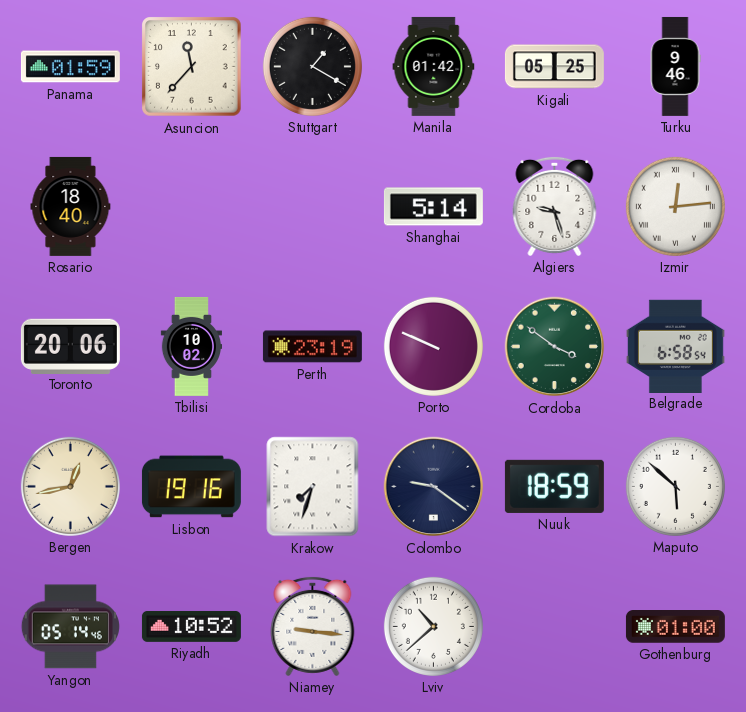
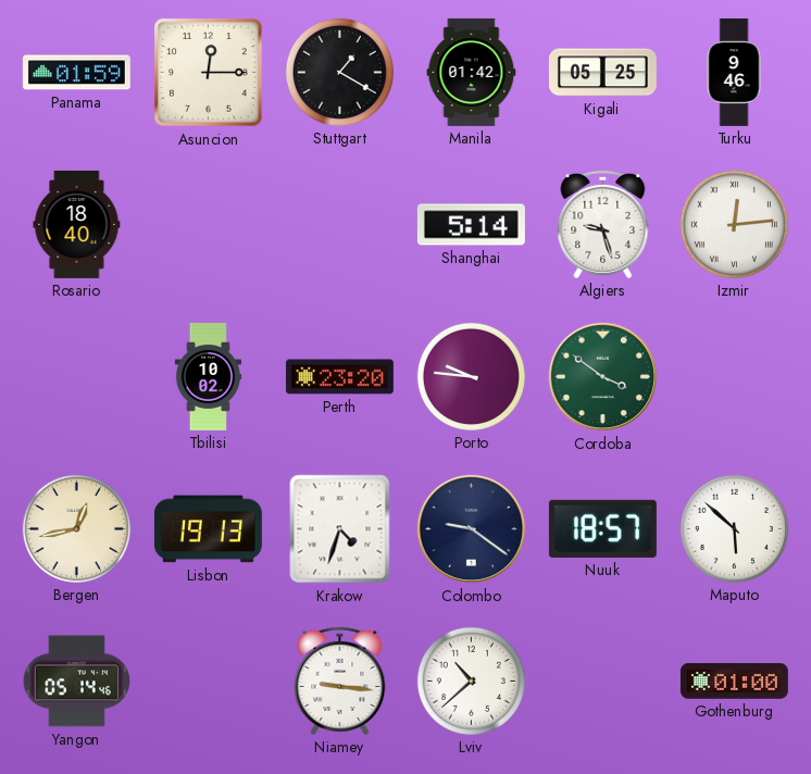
Asuncion: 11:37 -> 12:15
Toronto: 20:06 -> none
Perth: 23:19 -> 23:20
Porto: 9:49 -> 9:46
Belgrade: 6:58 -> none
Lisbon: 19:16 -> 19:13
Krakow: 7:33 -> 4:33
Nuuk: 18:59 -> 18:57
Riyadh: 10:52 -> none
